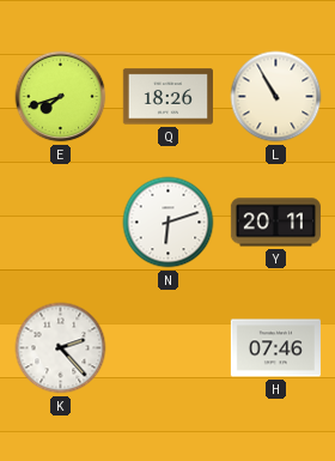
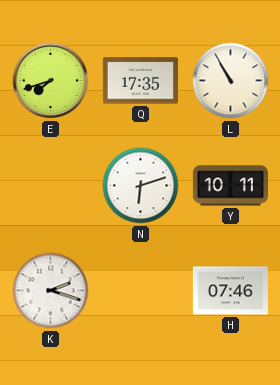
Q: 18:26 -> 17:35
Y: 20:11 -> 10:11
K: 2:23 -> 2:18
